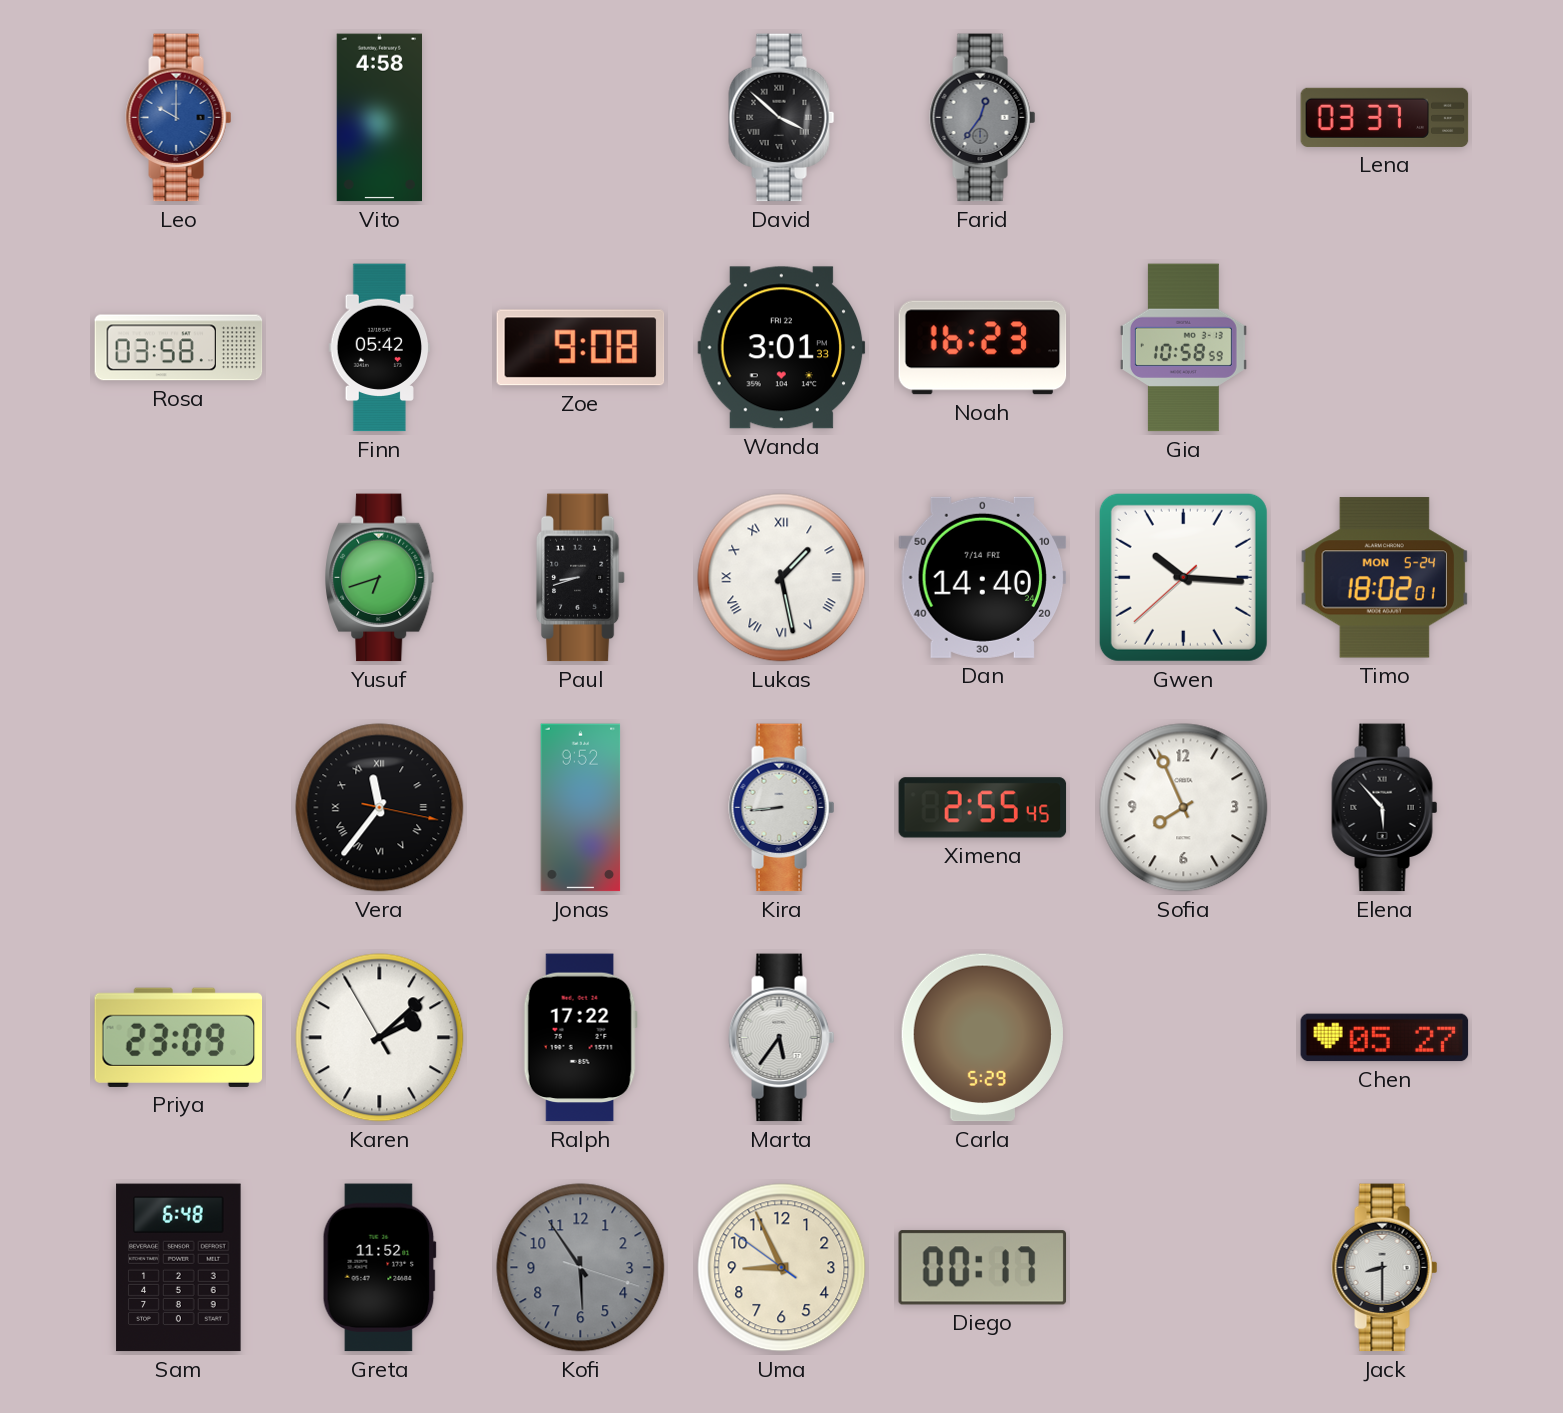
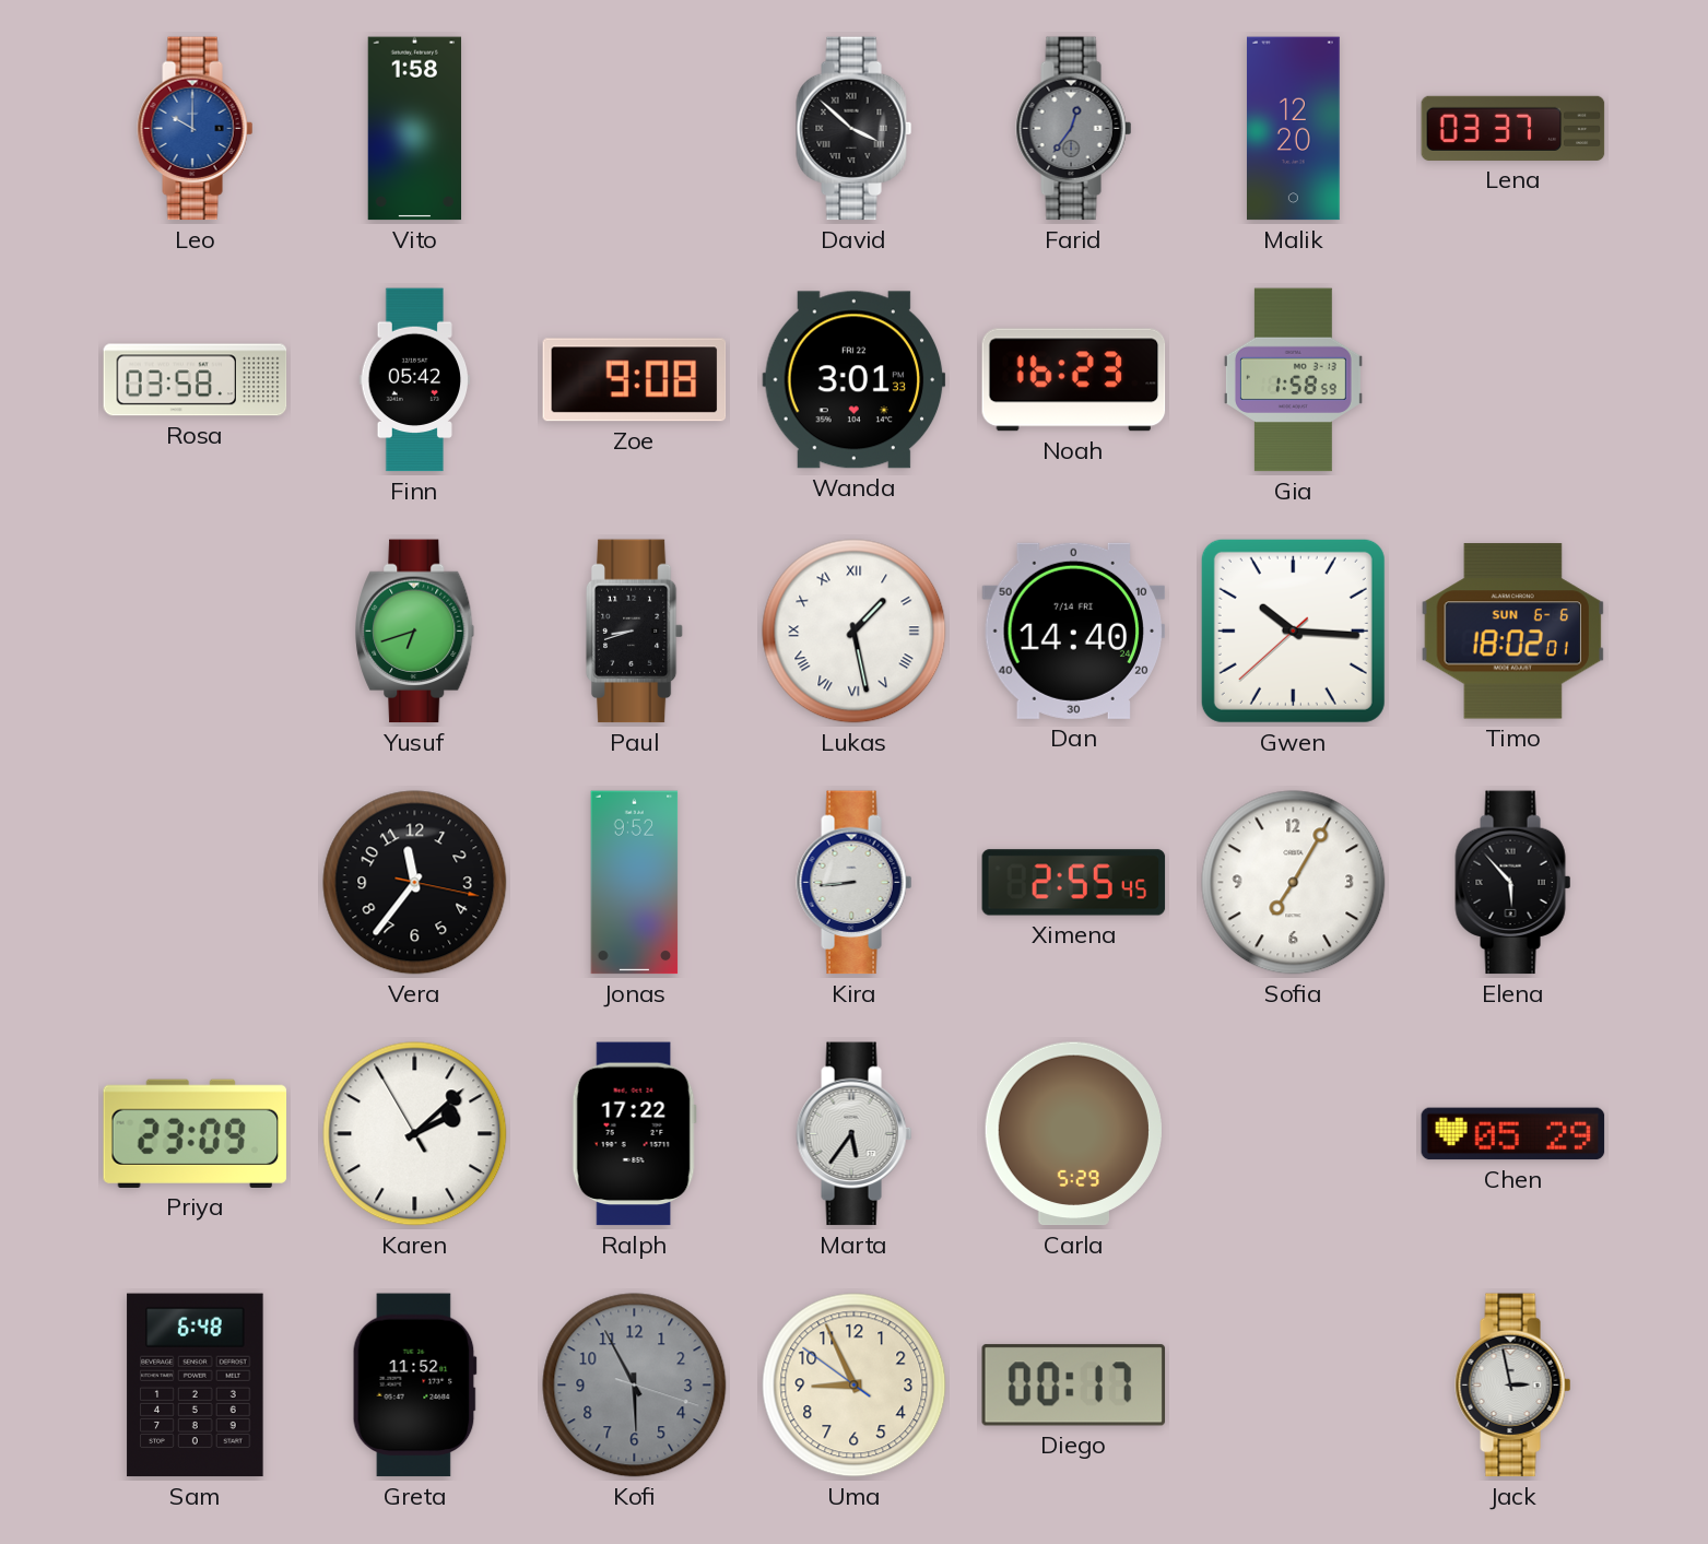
Vito: 4:58 -> 1:58
Malik: none -> 12:20
Gia: 10:58 -> 1:58
Timo date: MON 5-24 -> SUN 6-6
Vera numerals: Roman -> Arabic
Sofia: 7:56 -> 7:05
Chen: 05:27 -> 05:29
Kofi: 5:54 -> 5:55
Jack: 8:30 -> 2:58
